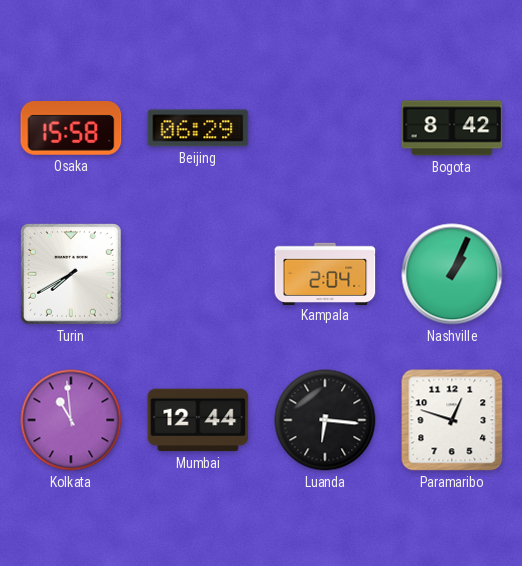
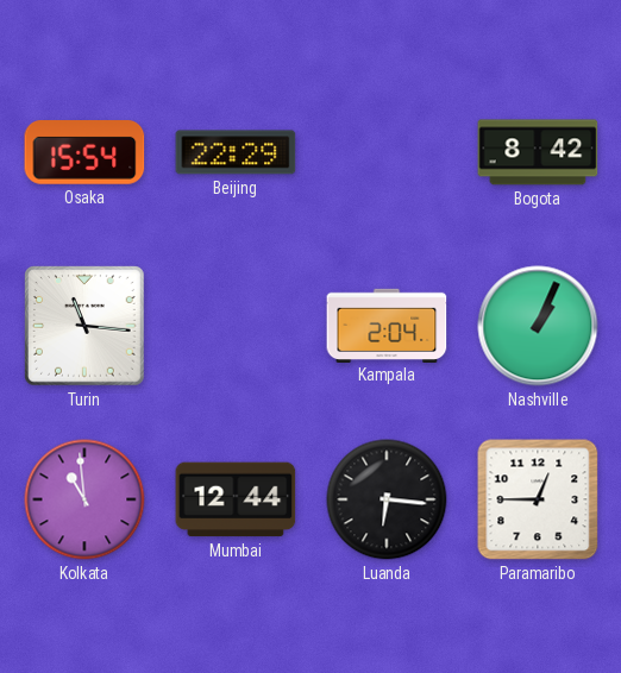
Osaka: 15:58 -> 15:54
Beijing: 06:29 -> 22:29
Turin: 7:40 -> 11:16
Paramaribo: 12:48 -> 12:45
